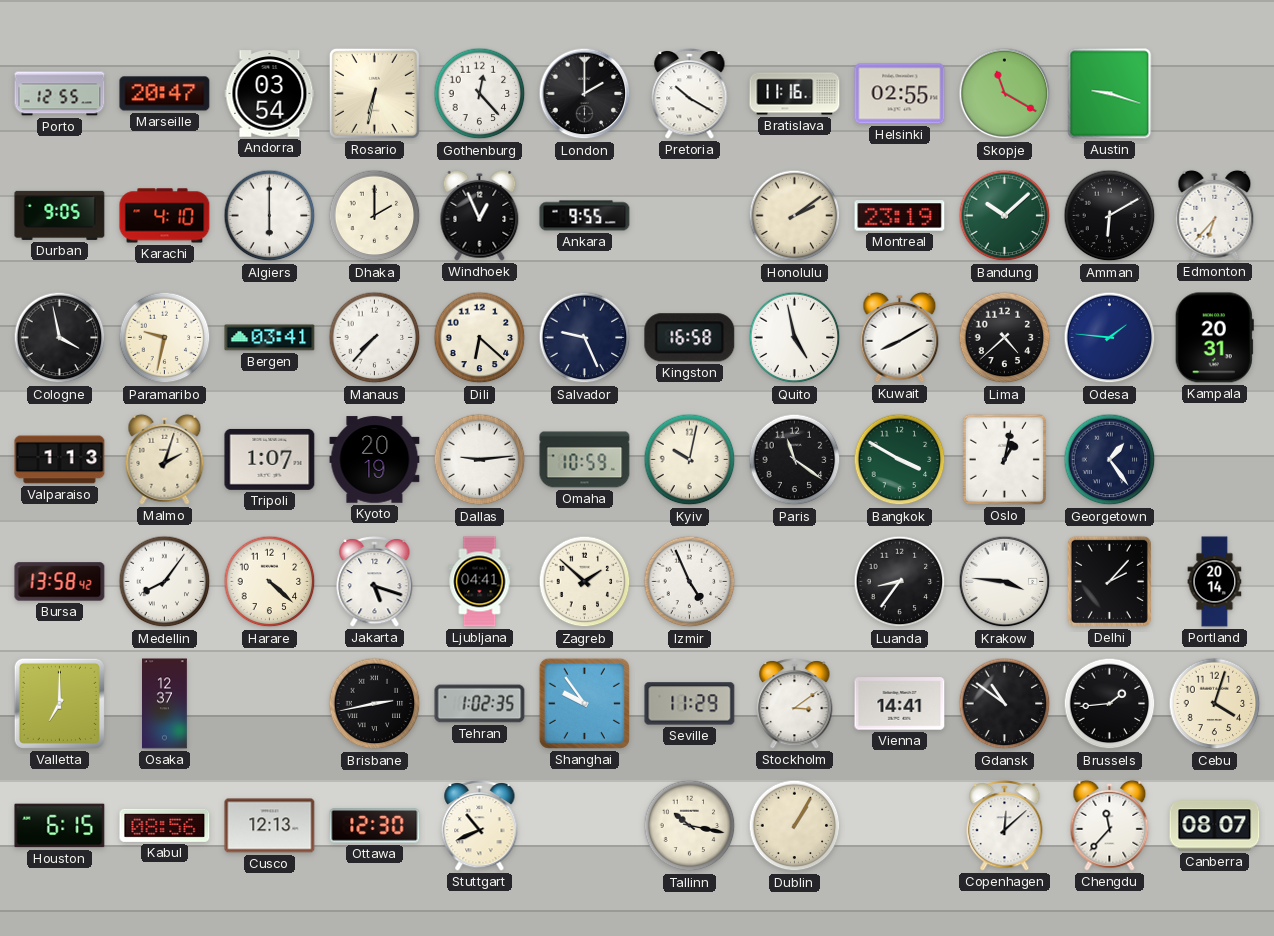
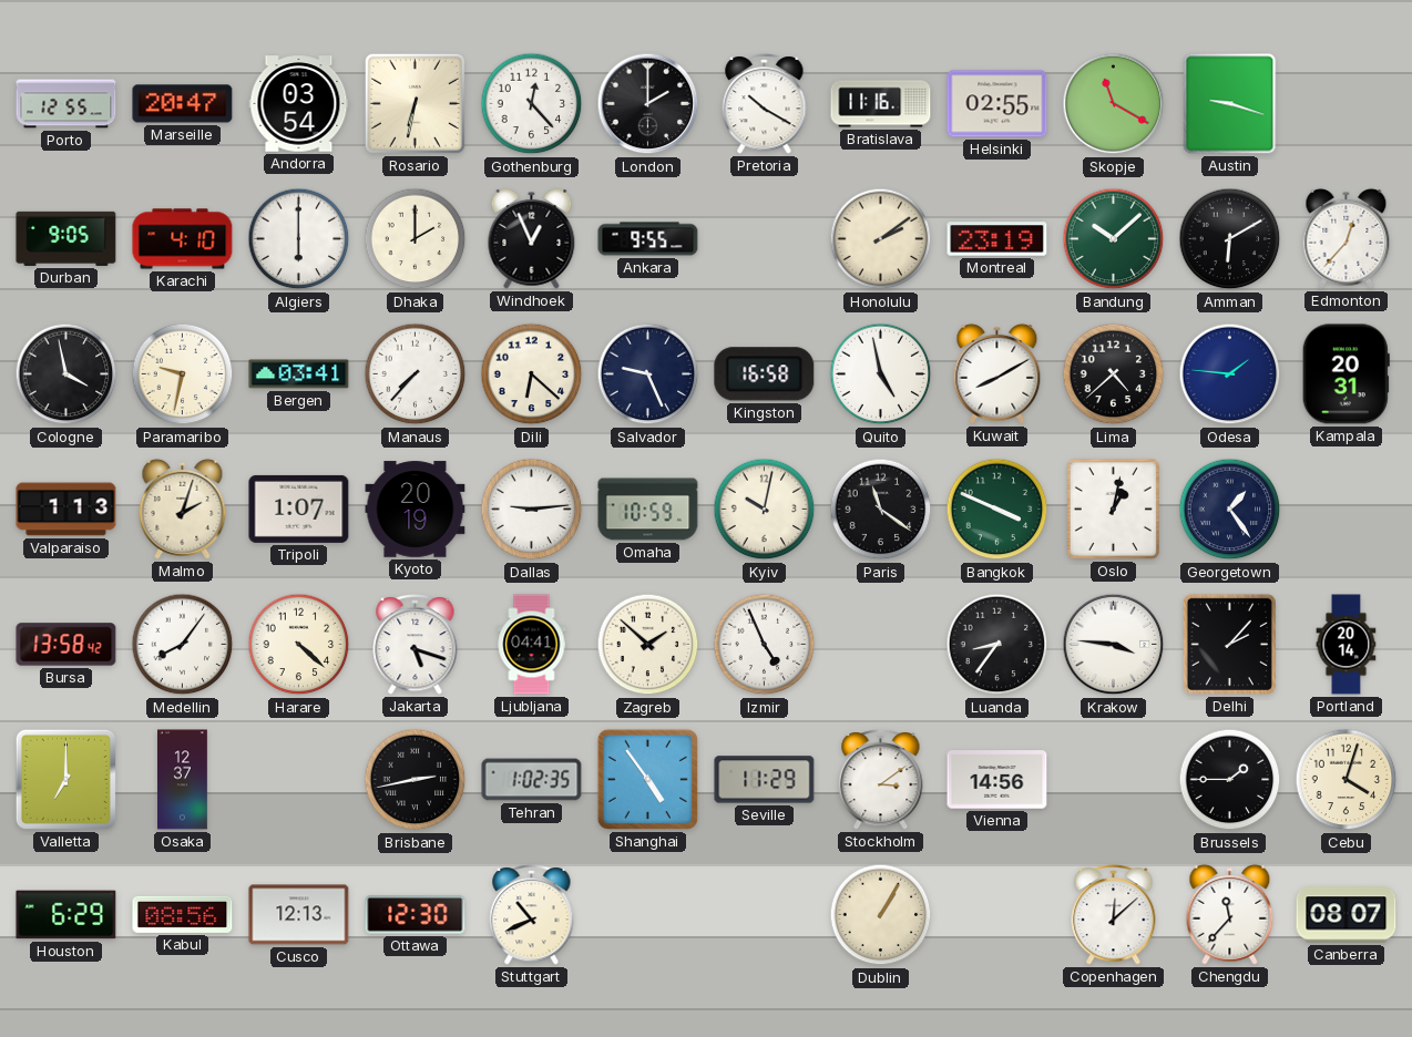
Edmonton: 6:37 -> 12:37
Bangkok: 3:50 -> 3:49
Shanghai: 9:54 -> 4:54
Vienna: 14:41 -> 14:56
Gdansk: 10:51 -> none
Brussels: 1:44 -> 1:45
Houston: 6:15 -> 6:29
Tallinn: 10:17 -> none
